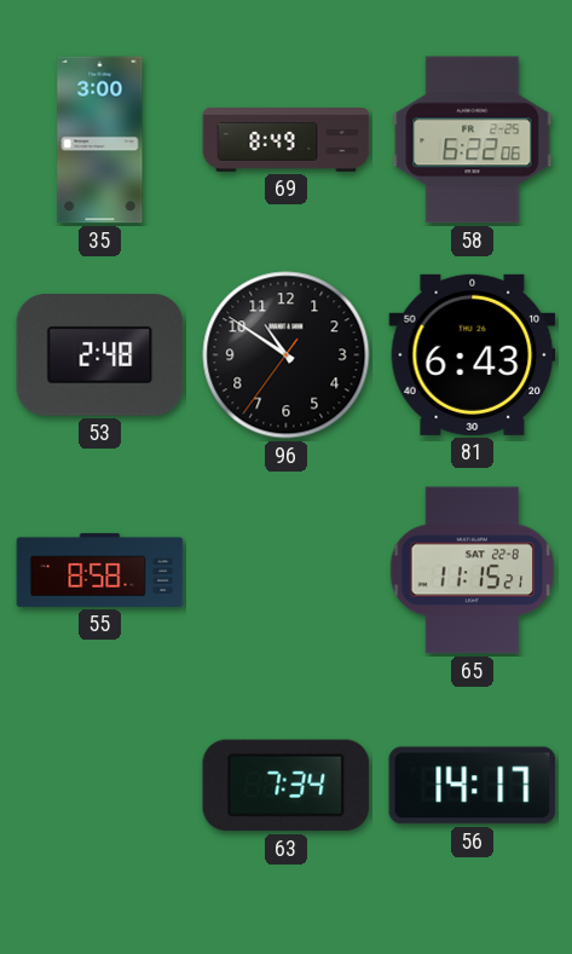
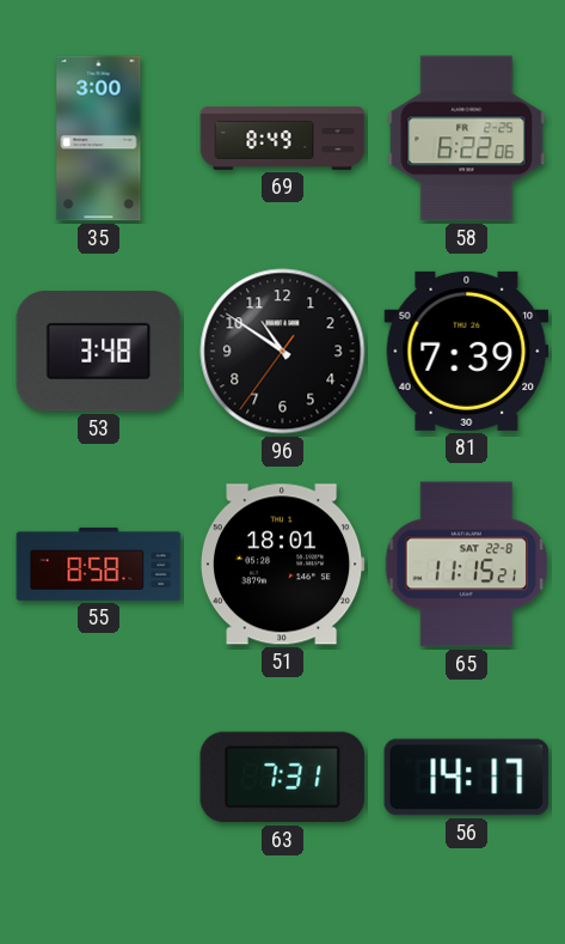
53: 2:48 -> 3:48
81: 6:43 -> 7:39
51: none -> 18:01
63: 7:34 -> 7:31
